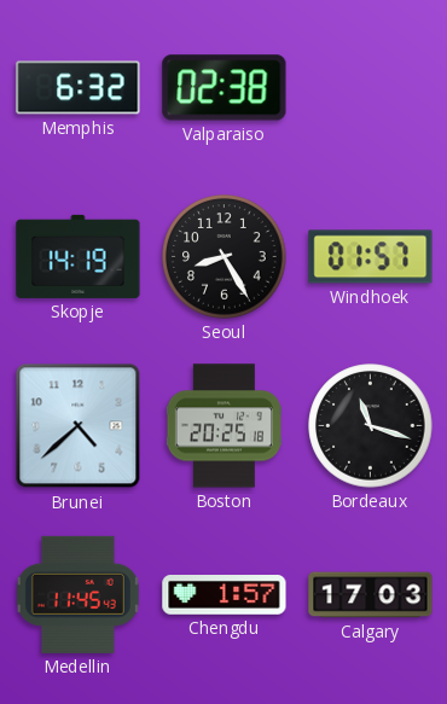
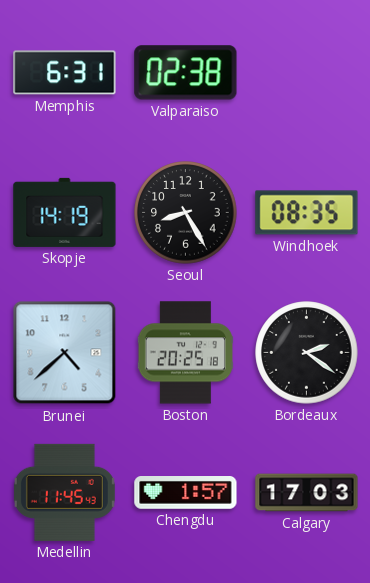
Memphis: 6:32 -> 6:31
Windhoek: 01:57 -> 08:35
Bordeaux: 11:18 -> 2:21
